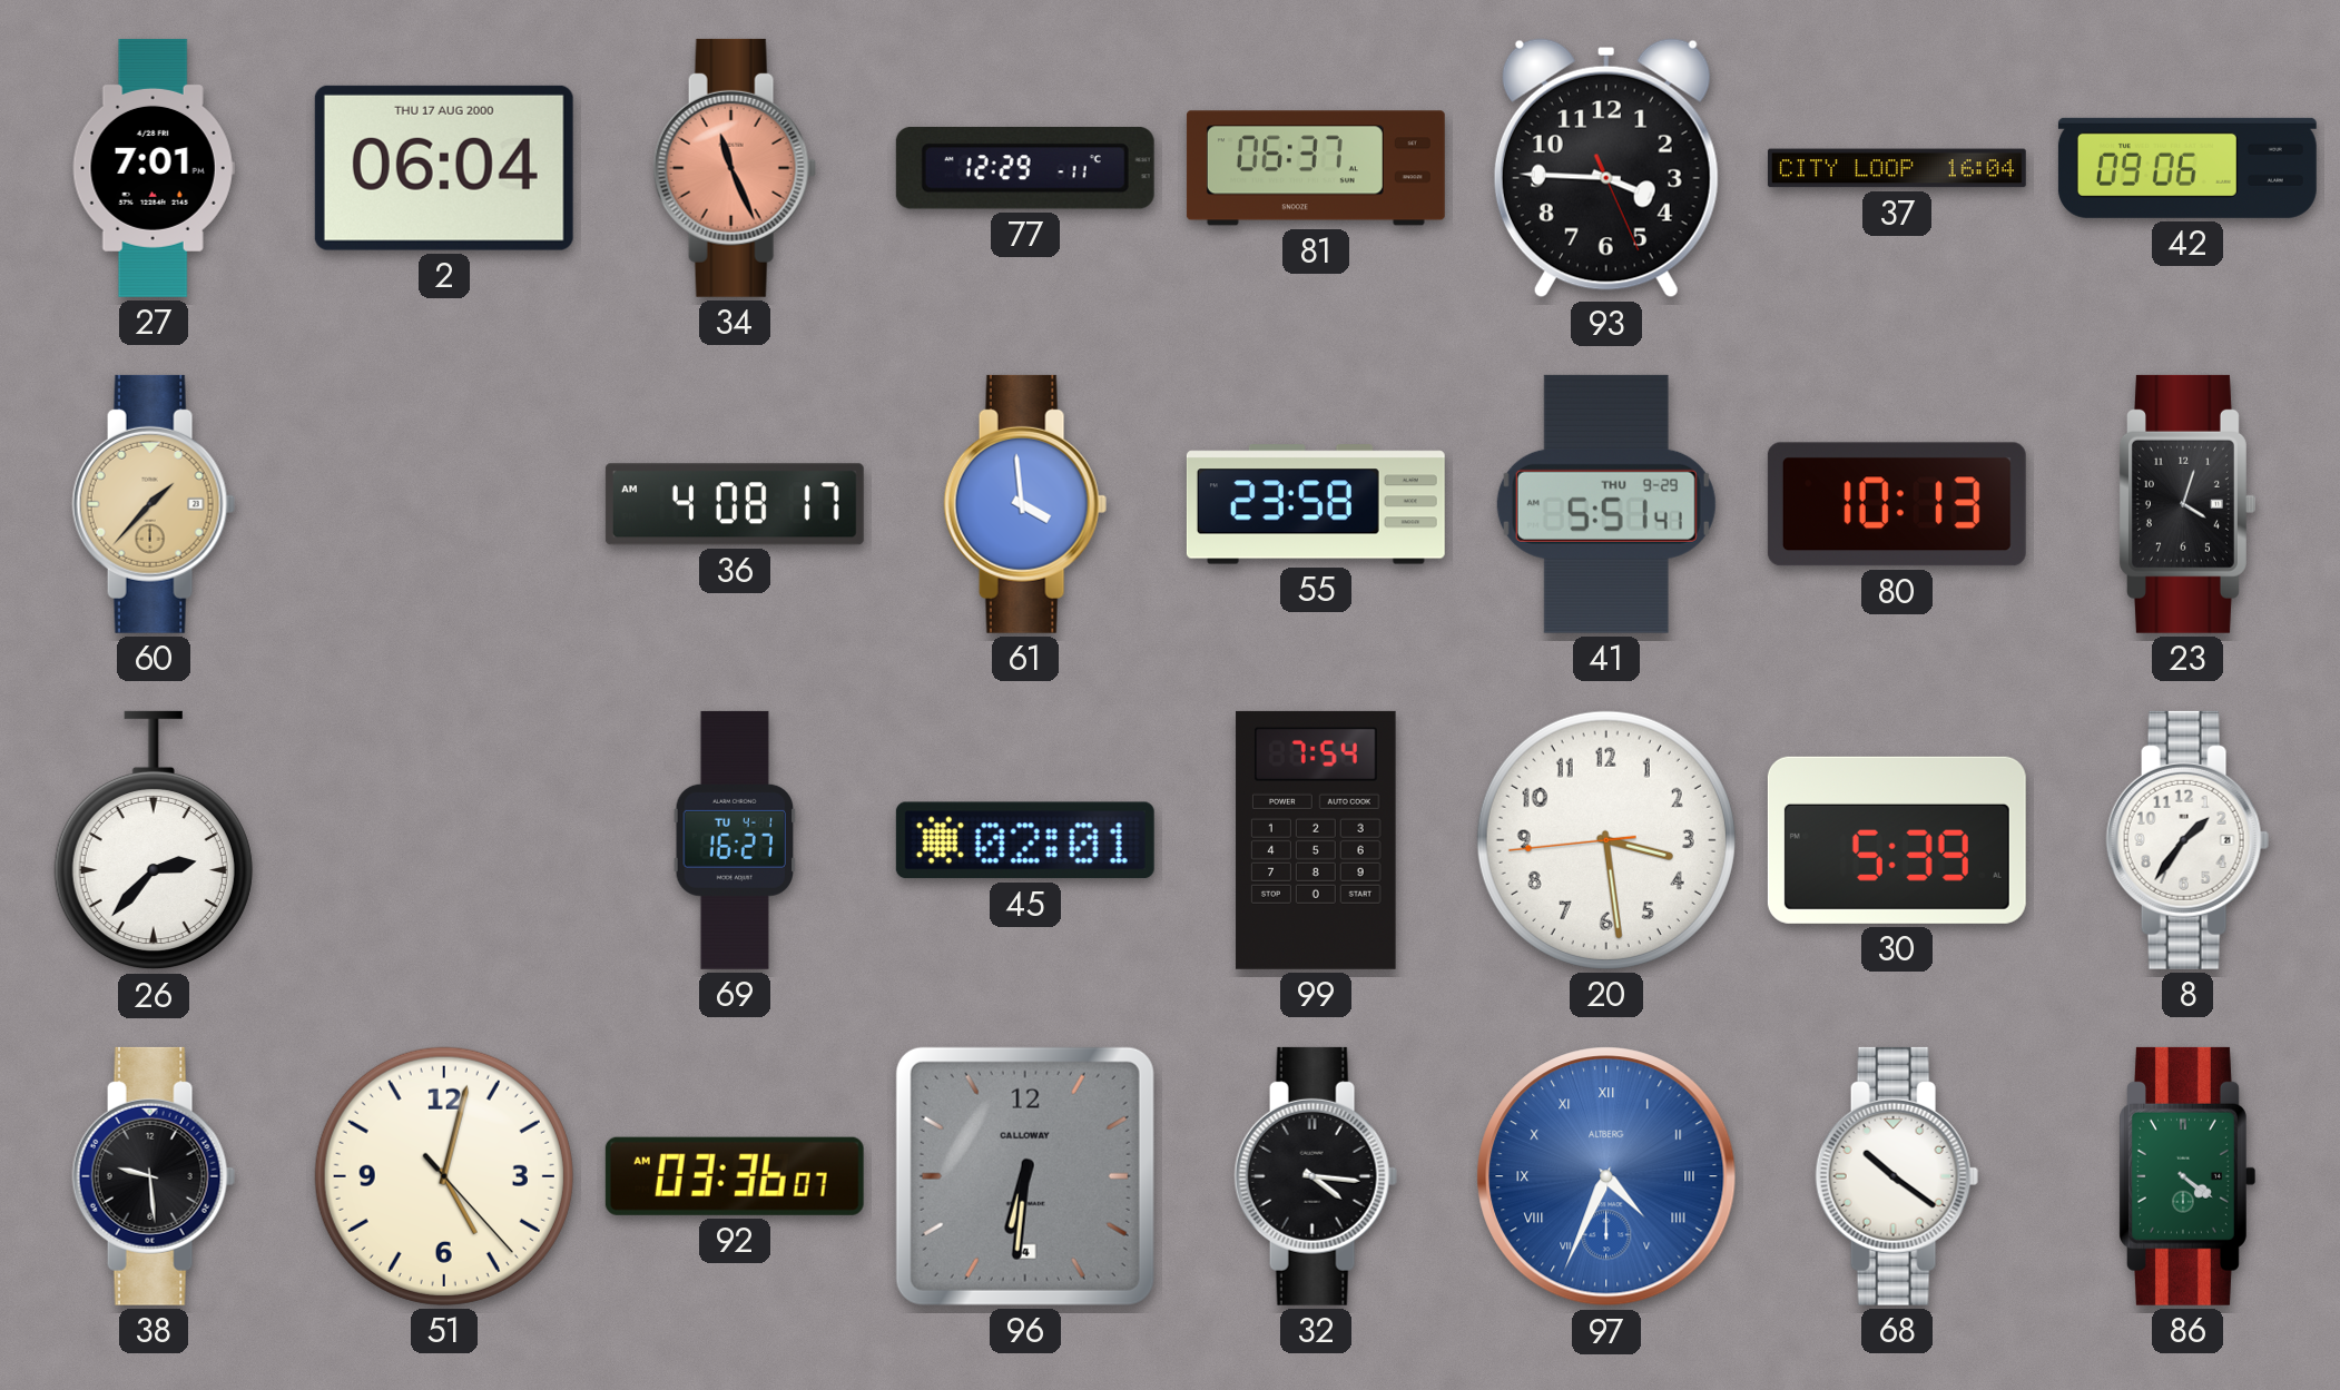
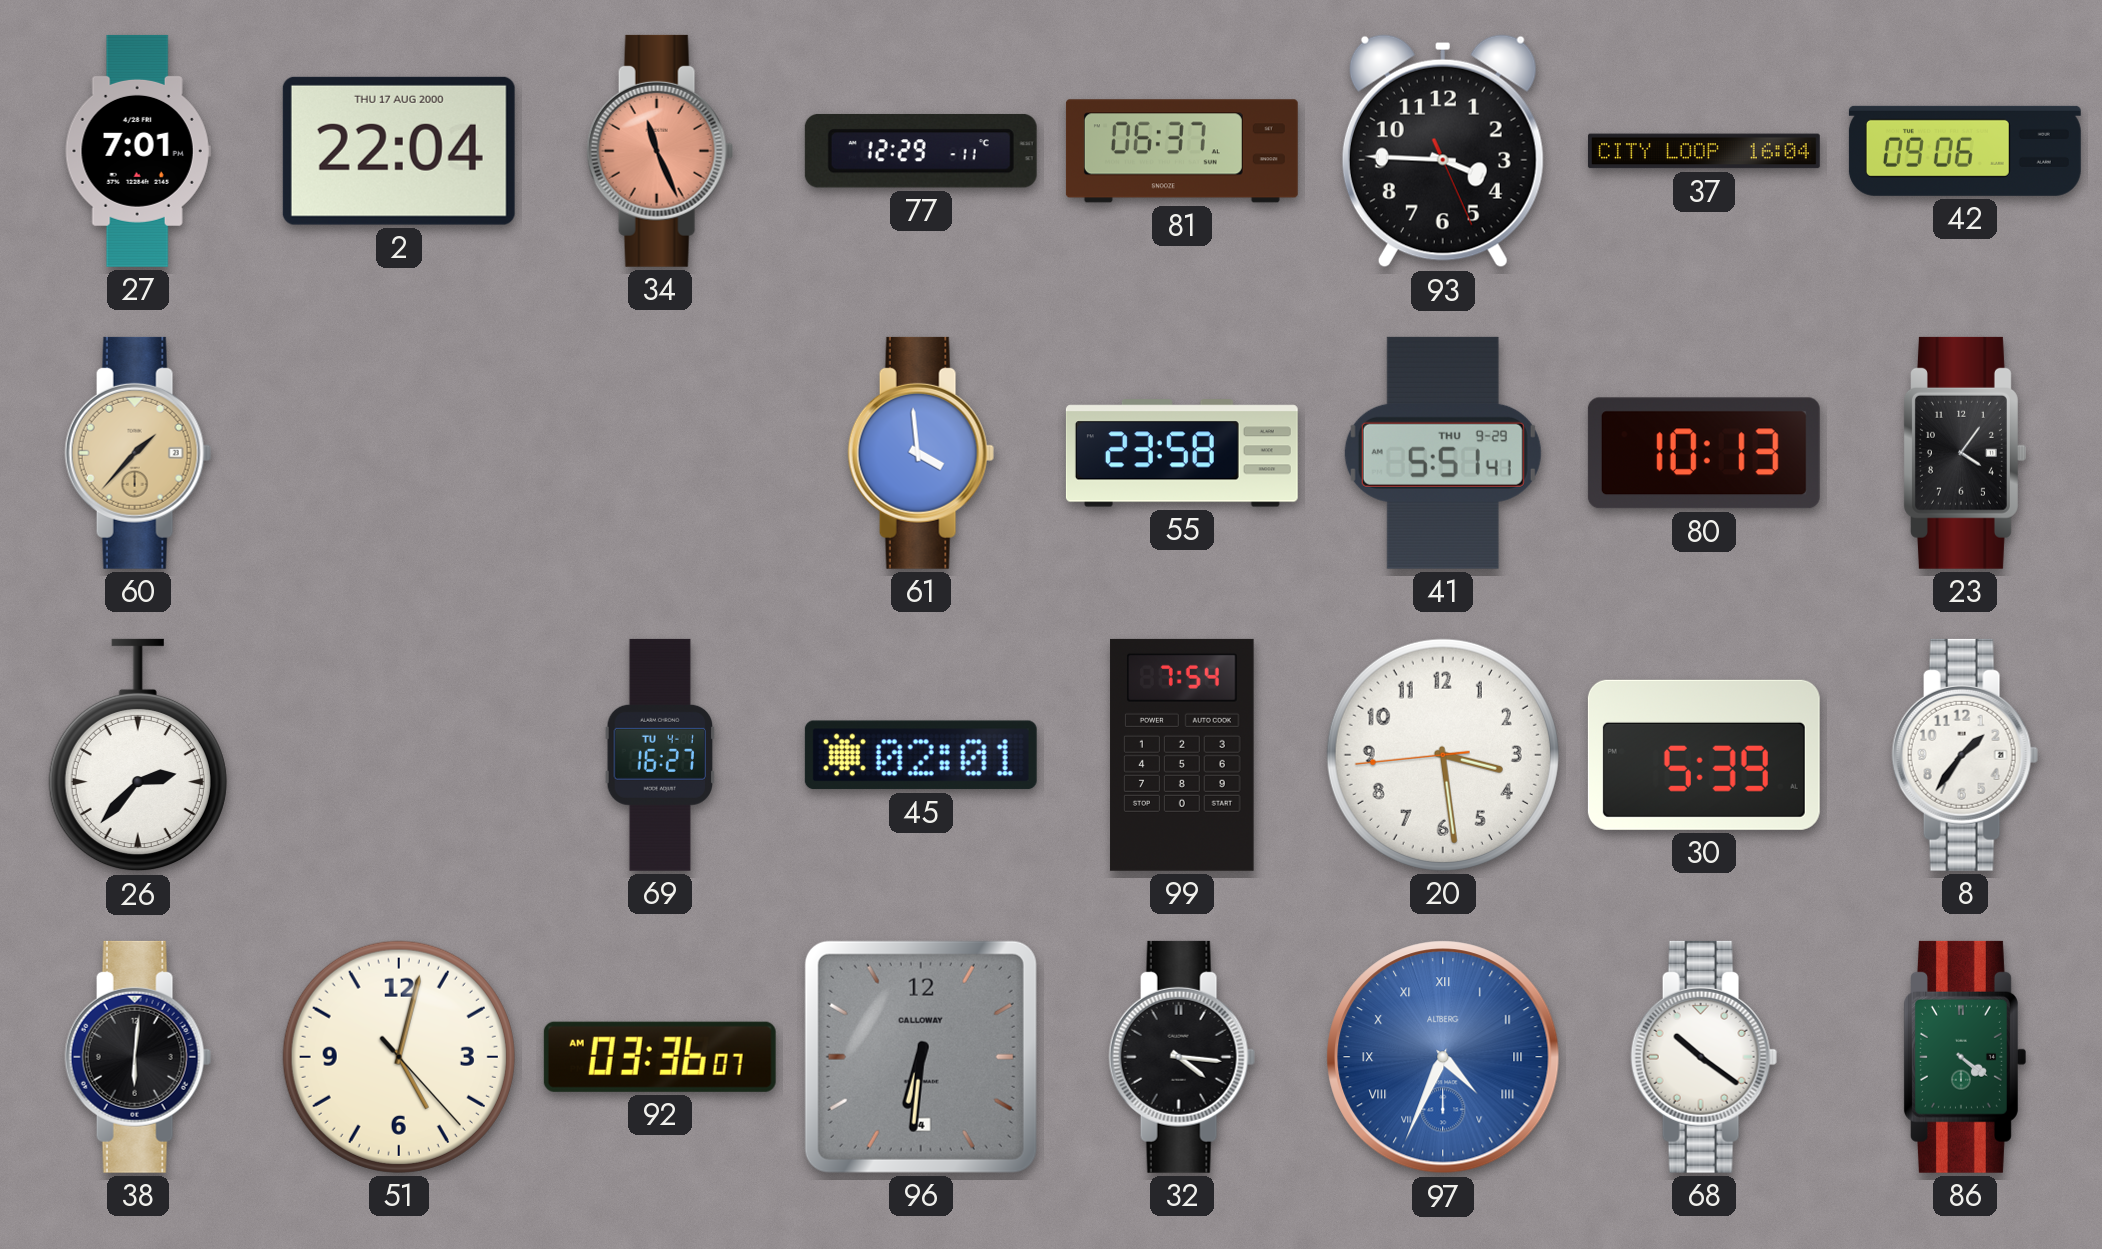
2: 06:04 -> 22:04
36: 4:08 -> none
23: 4:03 -> 4:06
38: 9:29 -> 6:01
